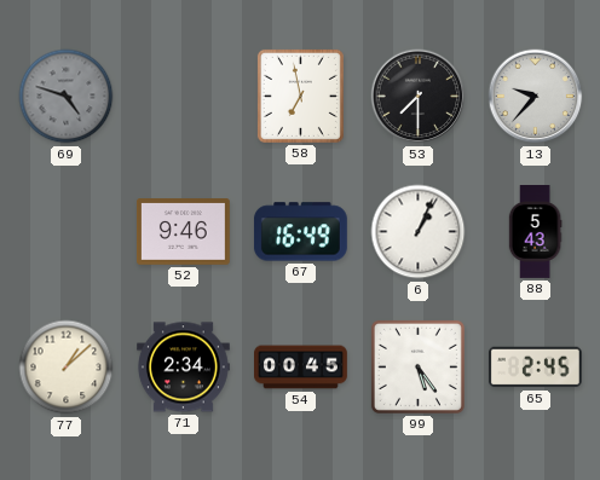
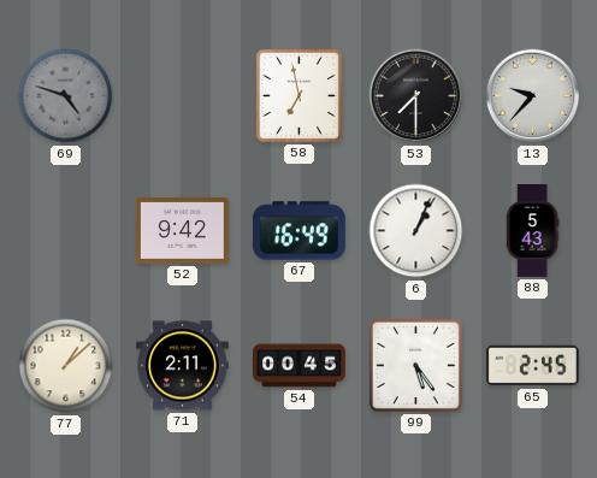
52: 9:46 -> 9:42
71: 2:34 -> 2:11
